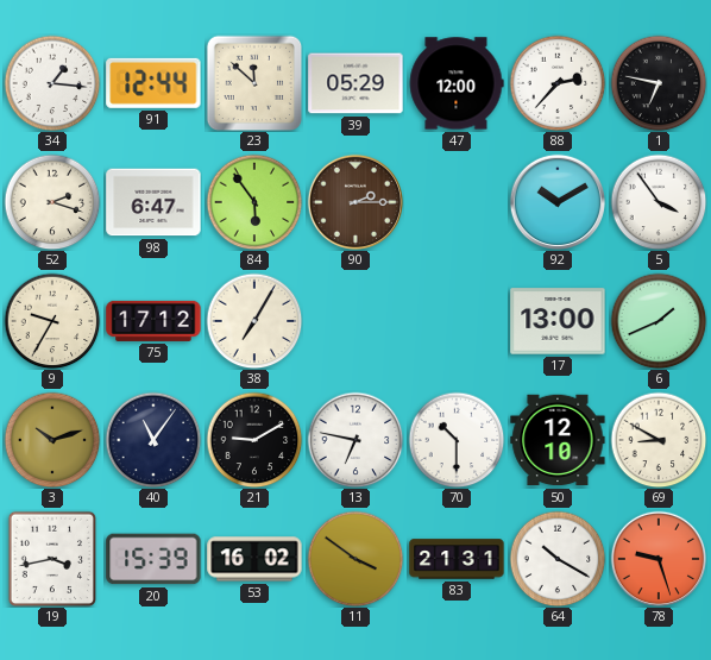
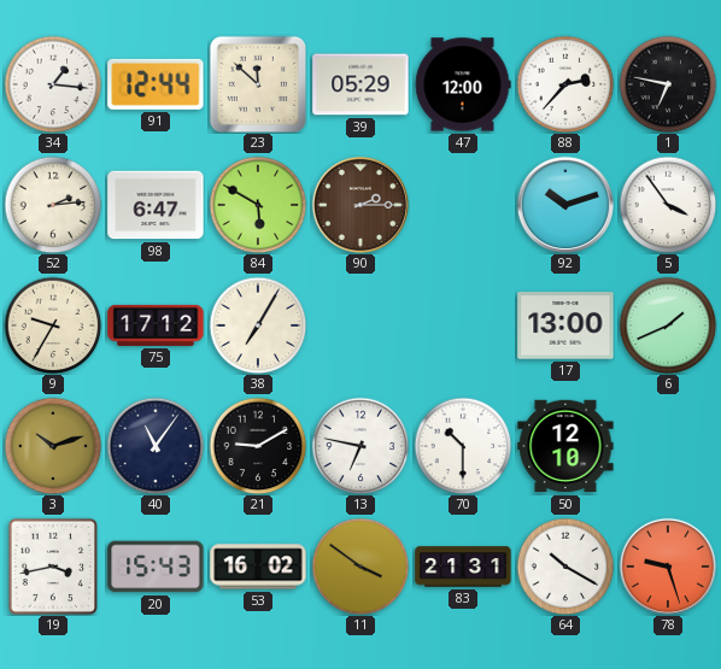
52: 2:18 -> 2:14
84: 5:54 -> 5:50
92: 10:10 -> 10:12
69: 8:50 -> none
20: 15:39 -> 15:43
